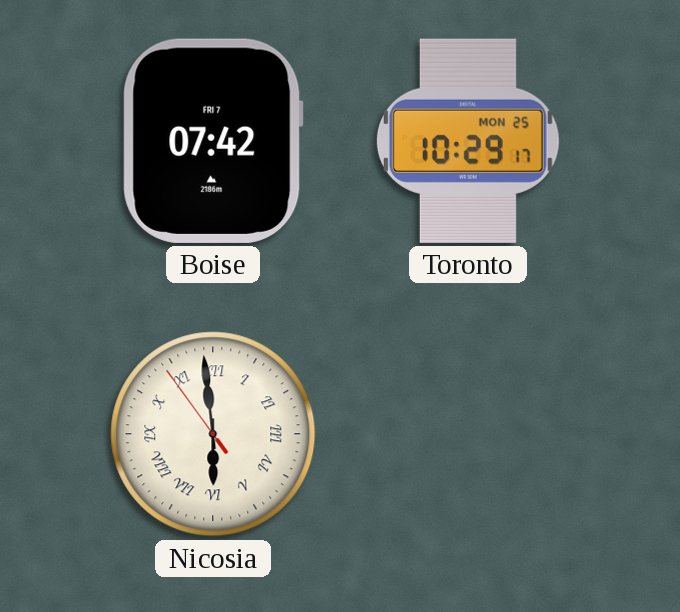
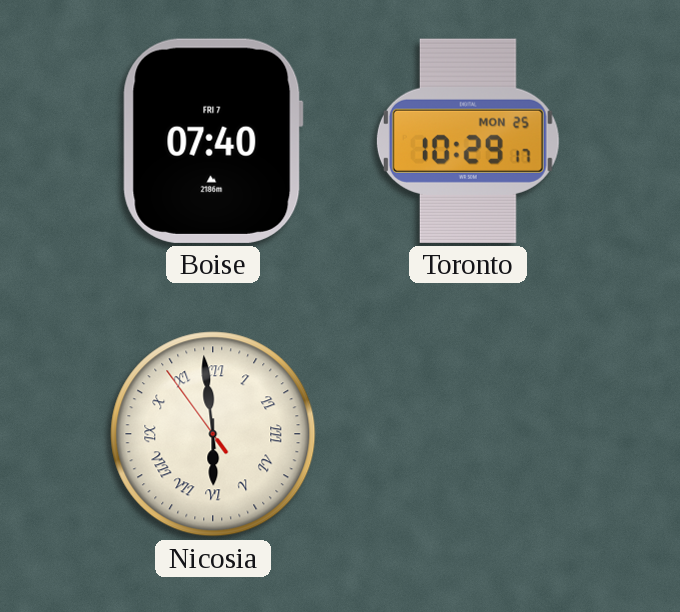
Boise: 07:42 -> 07:40
